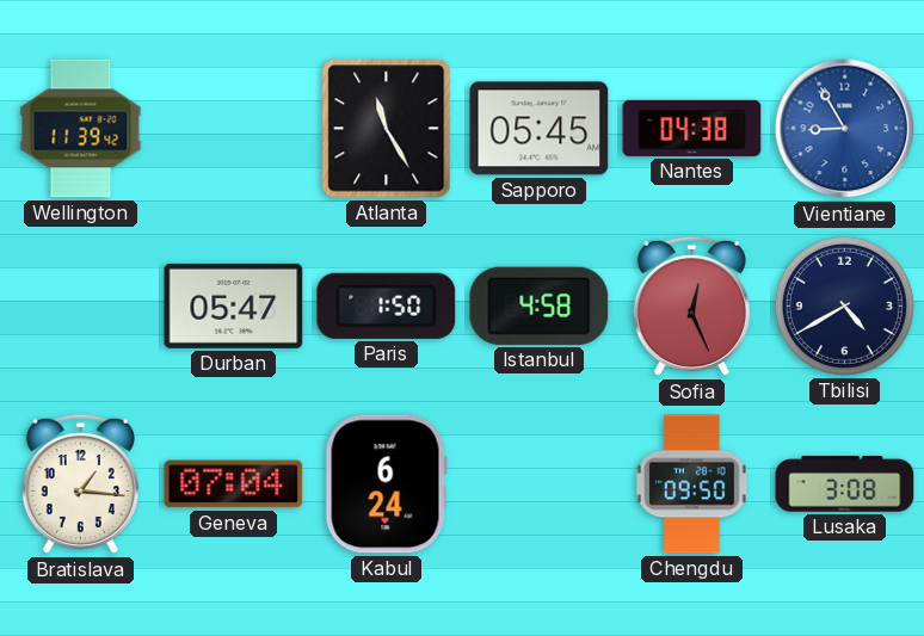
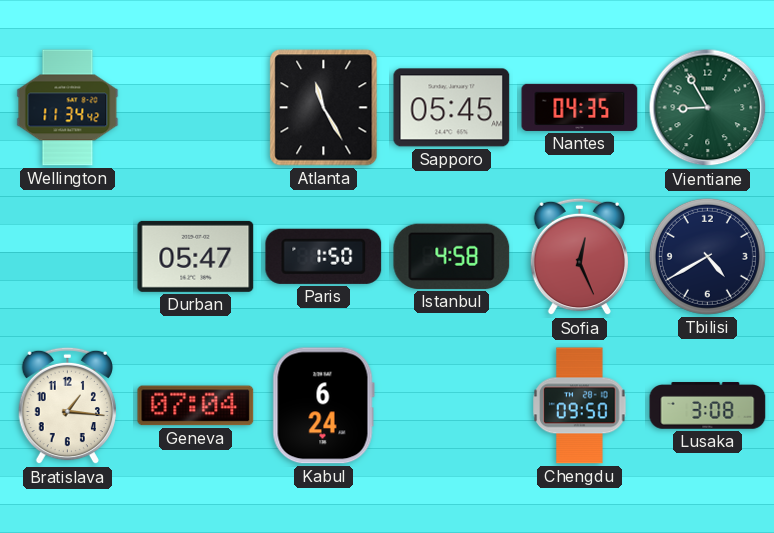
Wellington: 11:39 -> 11:34
Nantes: 04:38 -> 04:35
Vientiane dial: blue -> green
